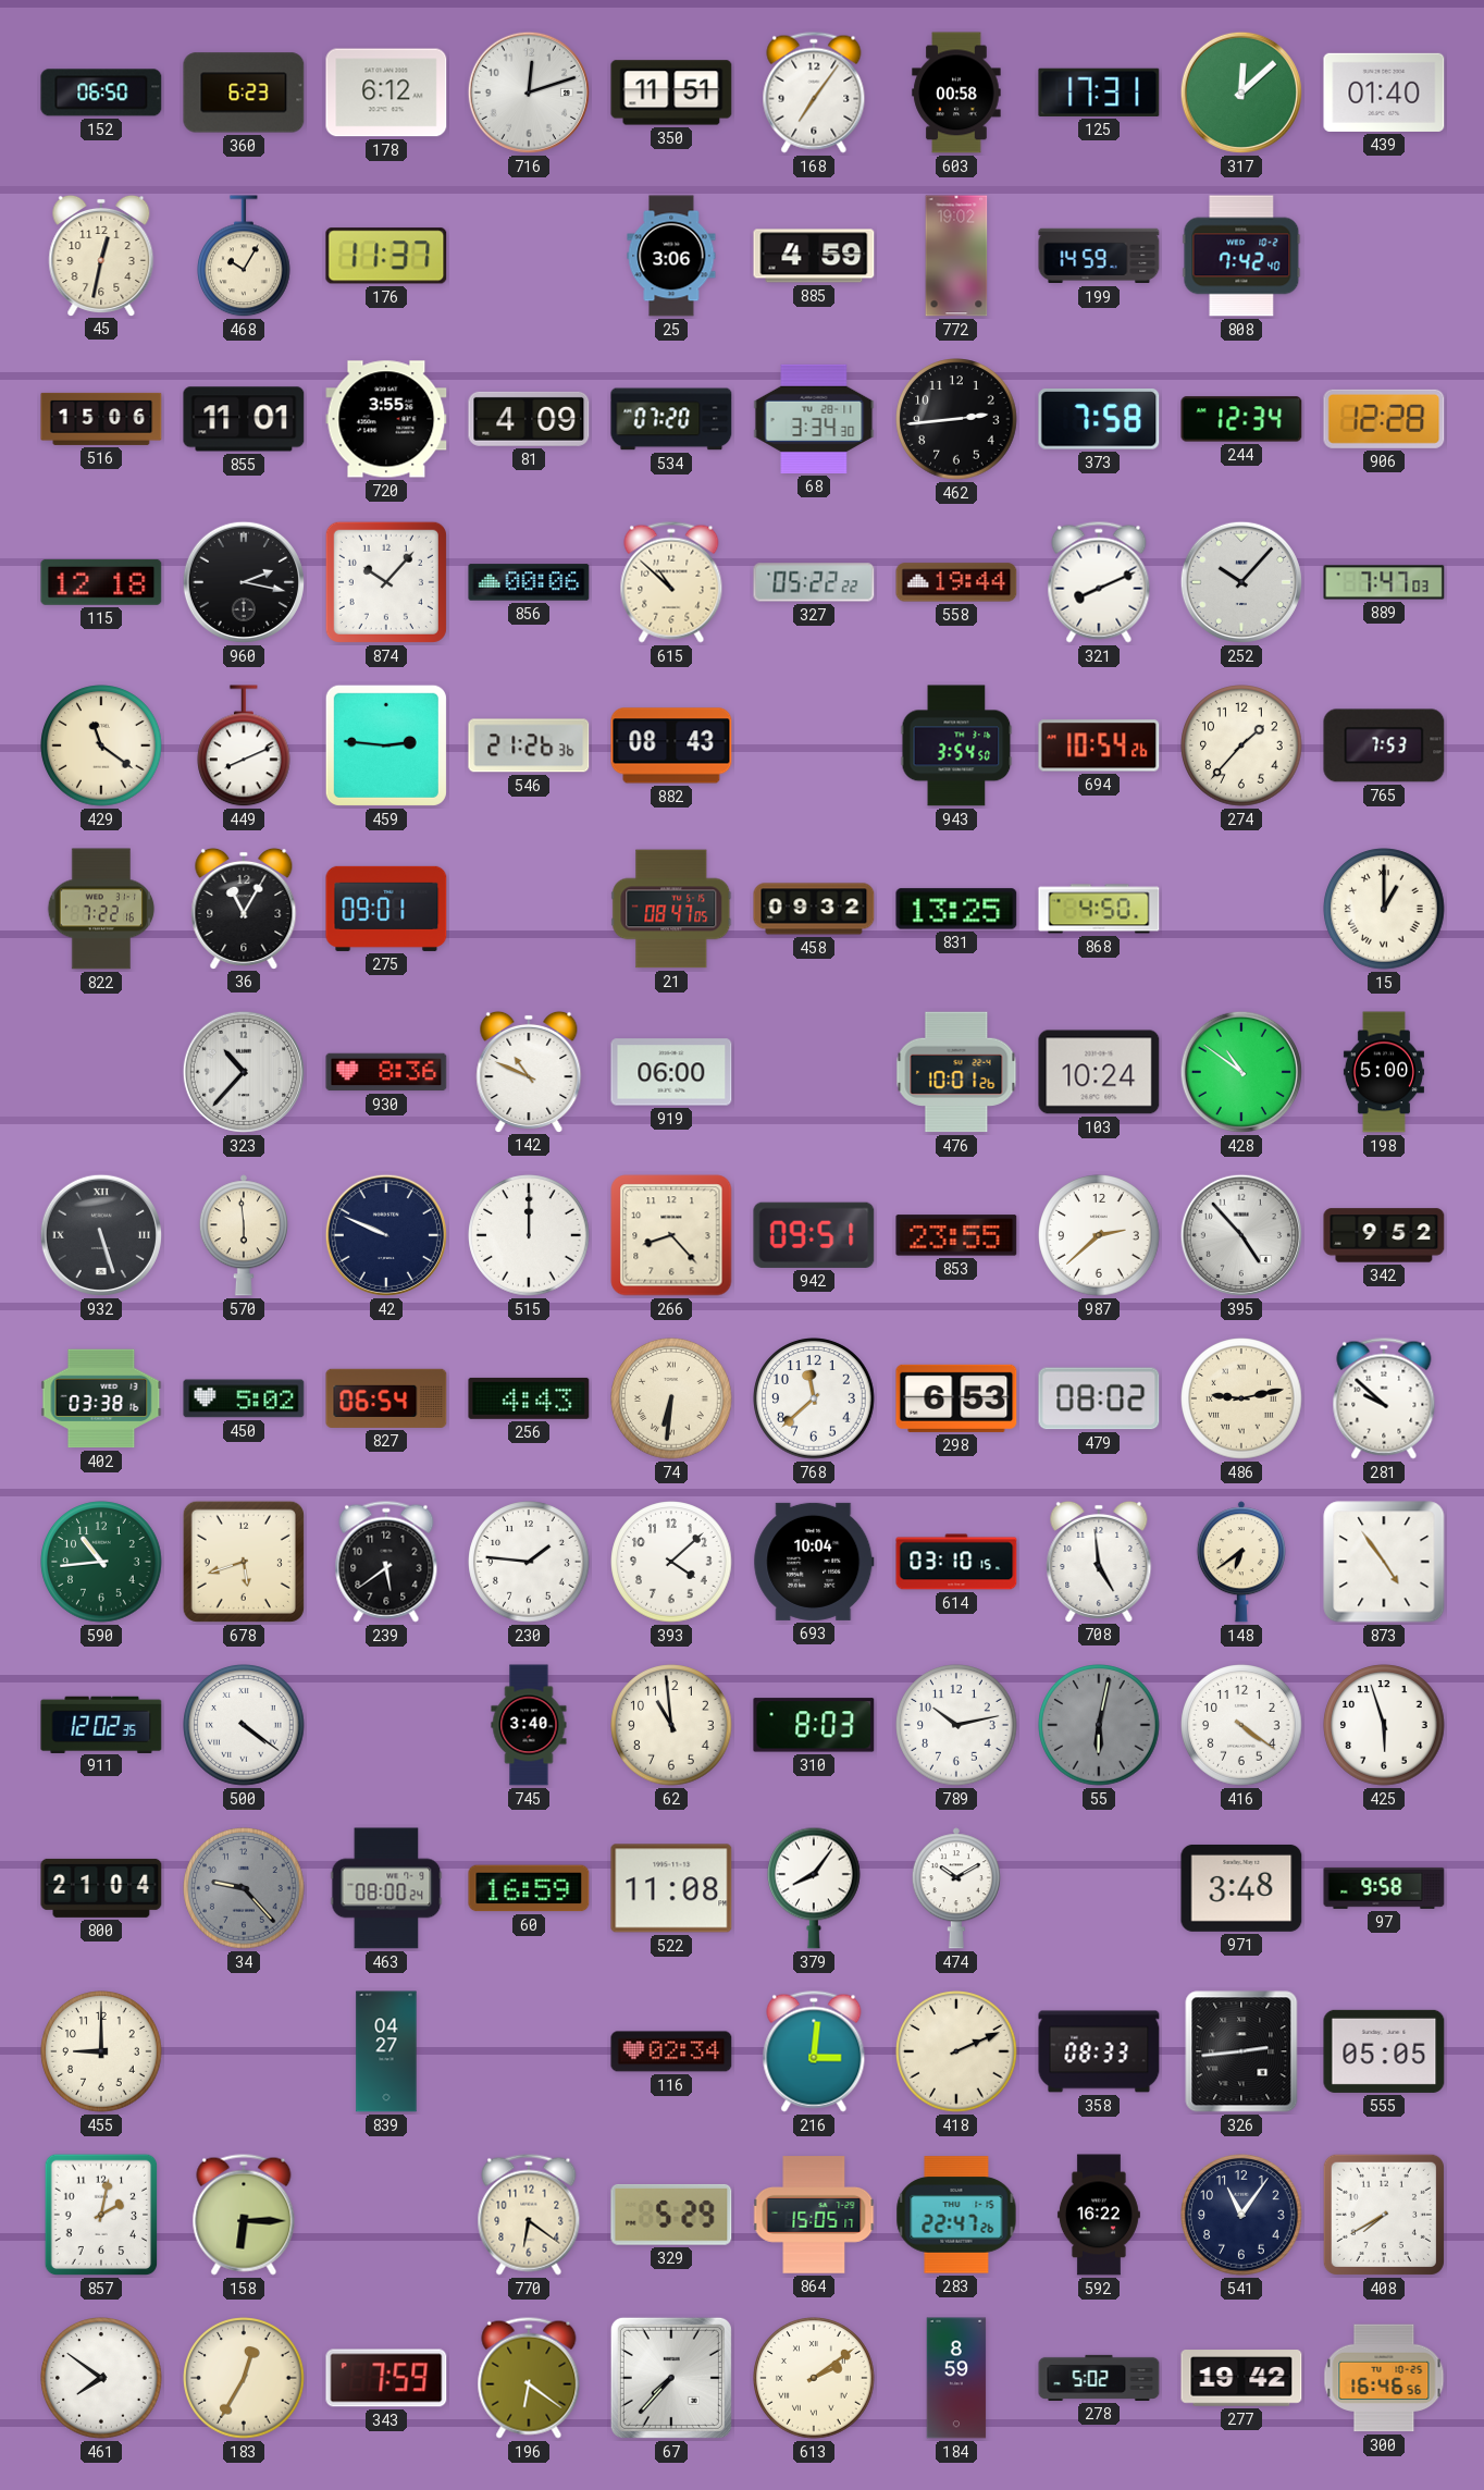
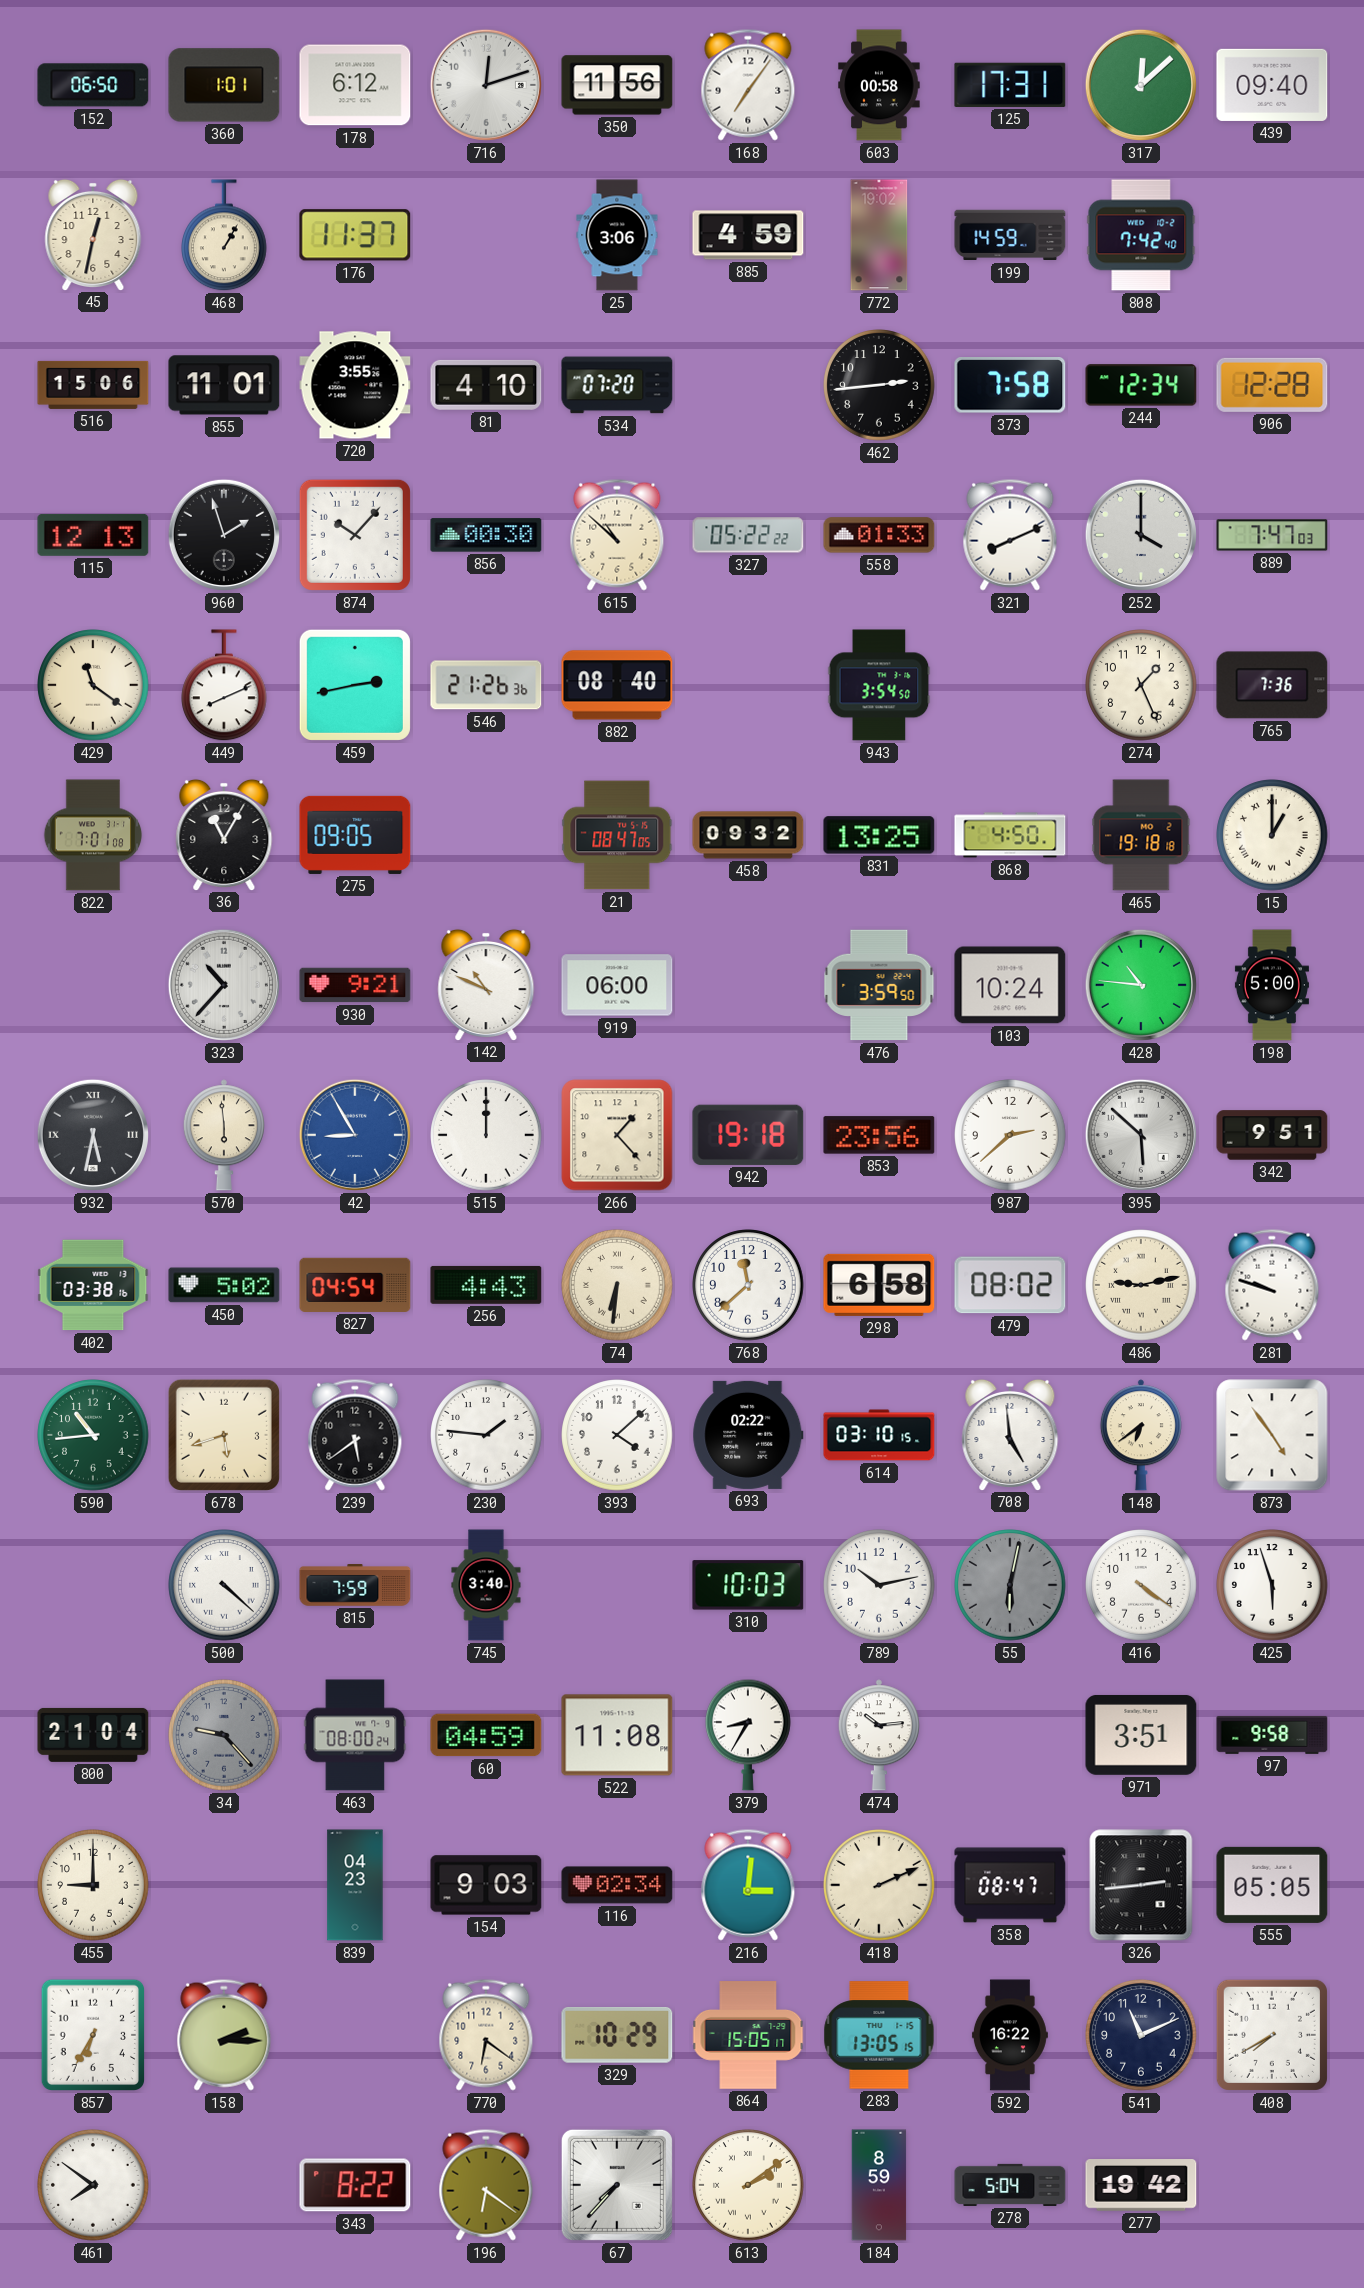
360: 6:23 -> 1:01
350: 11:51 -> 11:56
439: 01:40 -> 09:40
468: 10:05 -> 1:05
81: 4:09 -> 4:10
68: 3:34 -> none
115: 12:18 -> 12:13
960: 2:17 -> 1:57
856: 00:06 -> 00:30
558: 19:44 -> 01:33
252: 10:07 -> 4:00
459: 2:46 -> 2:43
882: 08:43 -> 08:40
694: 10:54 -> none
274: 1:37 -> 1:26
765: 7:53 -> 7:36
822: 7:22 -> 7:01
275: 09:01 -> 09:05
465: none -> 19:18
930: 8:36 -> 9:21
476: 10:01 -> 3:59
428: 10:51 -> 10:46
932: 5:27 -> 5:32
42: 9:49 -> 8:55
42 dial: navy -> blue
266: 8:23 -> 1:23
942: 09:51 -> 19:18
853: 23:55 -> 23:56
395: 4:53 -> 5:52
342: 9:52 -> 9:51
827: 06:54 -> 04:54
298: 6:53 -> 6:58
281: 9:52 -> 9:48
693: 10:04 -> 02:22
911: 12:02 -> none
500: 4:21 -> 4:22
815: none -> 7:59
62: 10:59 -> none
310: 8:03 -> 10:03
60: 16:59 -> 04:59
379: 8:06 -> 8:35
474: 10:10 -> 10:14
971: 3:48 -> 3:51
839: 04:27 -> 04:23
154: none -> 9:03
358: 08:33 -> 08:47
857: 2:02 -> 6:35
158: 6:15 -> 2:15
329: 5:29 -> 10:29
283: 22:47 -> 13:05
541: 11:06 -> 11:11
183: 12:35 -> none
343: 7:59 -> 8:22
278: 5:02 -> 5:04
300: 16:46 -> none
